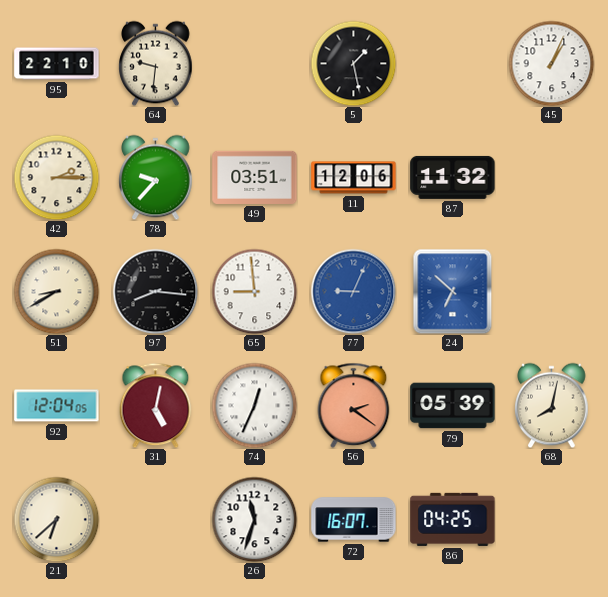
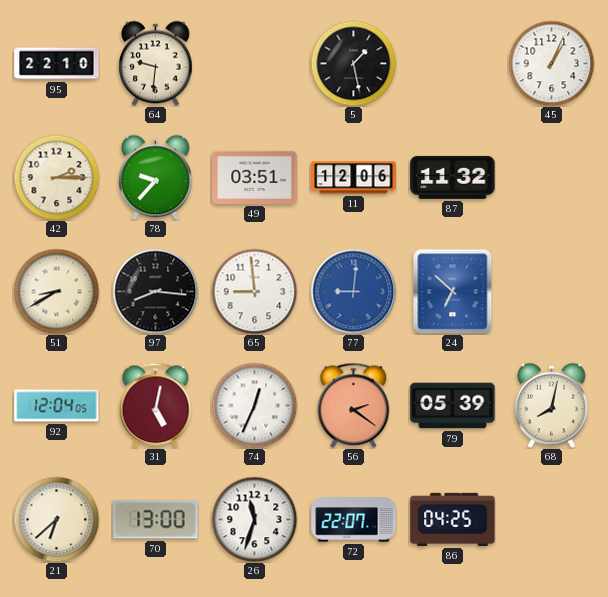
77: 9:04 -> 9:01
70: none -> 13:00
72: 16:07 -> 22:07
